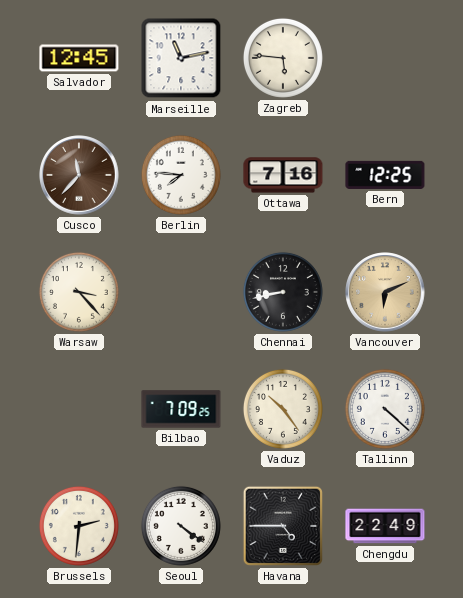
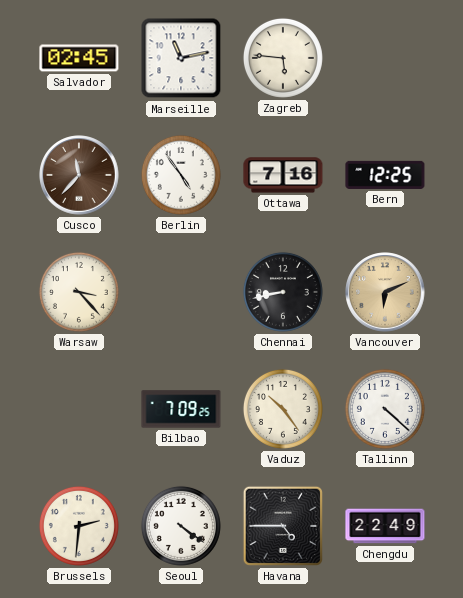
Salvador: 12:45 -> 02:45
Berlin: 7:46 -> 4:54
